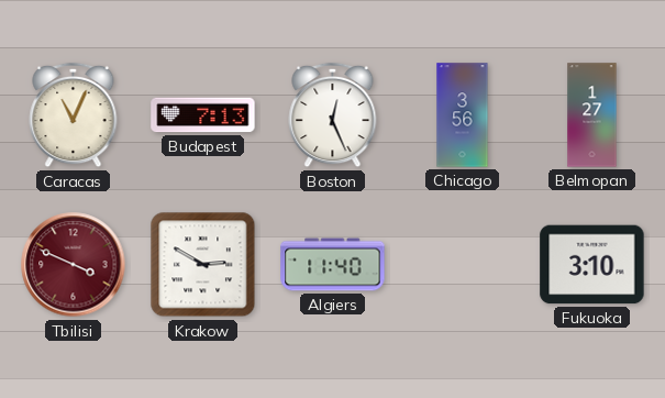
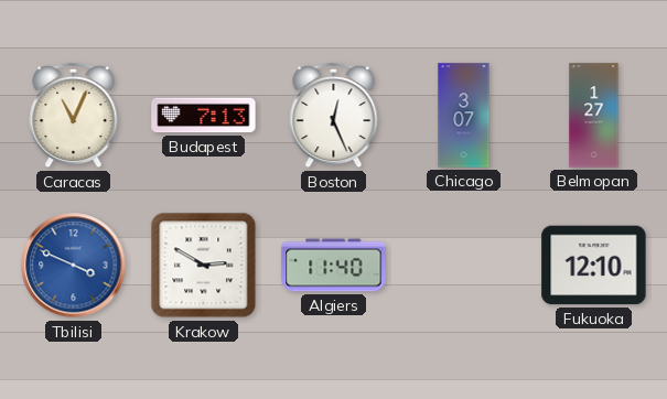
Chicago: 3:56 -> 3:07
Tbilisi dial: burgundy -> blue
Fukuoka: 3:10 -> 12:10
